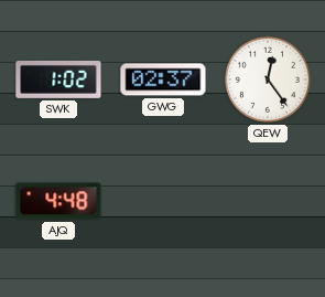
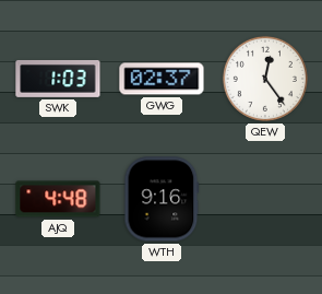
SWK: 1:02 -> 1:03
WTH: none -> 9:16
